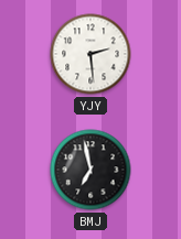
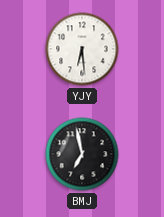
YJY: 2:29 -> 6:29
